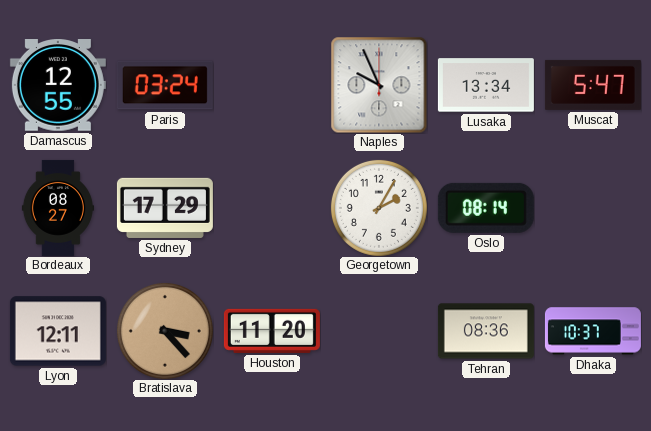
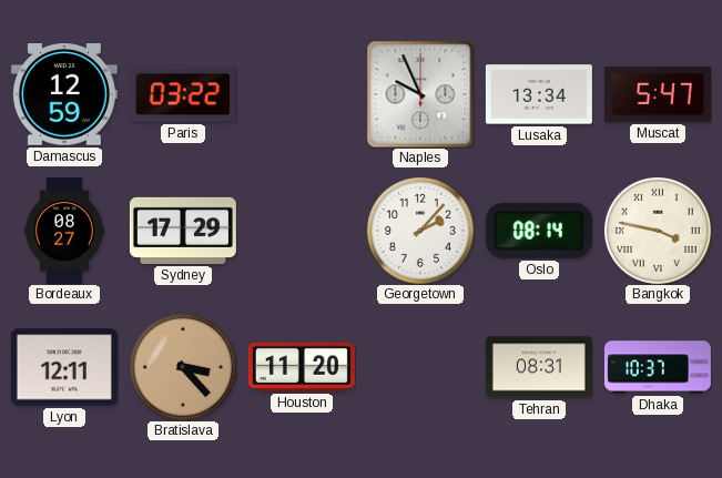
Damascus: 12:55 -> 12:59
Paris: 03:24 -> 03:22
Georgetown: 2:05 -> 2:07
Bangkok: none -> 3:47
Tehran: 08:36 -> 08:31
